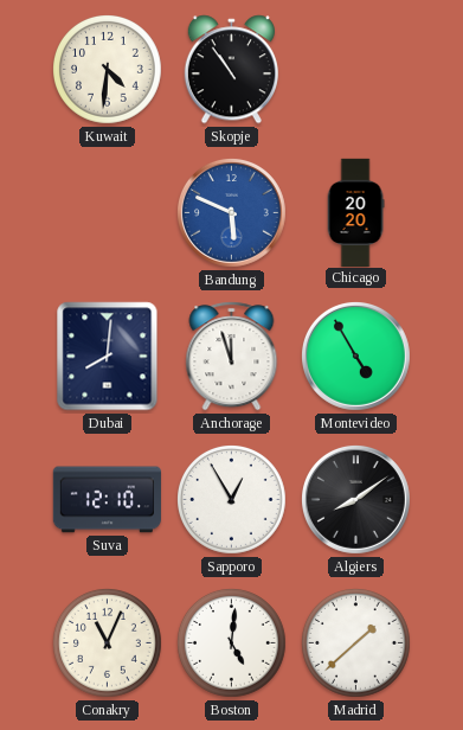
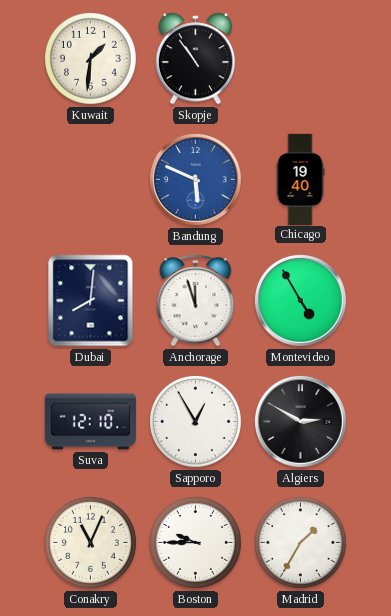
Kuwait: 4:31 -> 1:31
Chicago: 20:20 -> 19:40
Algiers: 8:09 -> 2:50
Boston: 5:01 -> 9:45
Madrid: 1:38 -> 1:35
